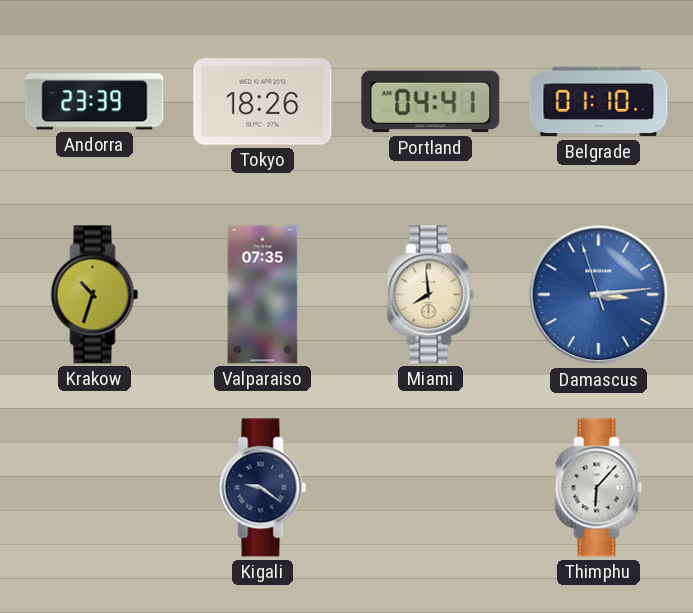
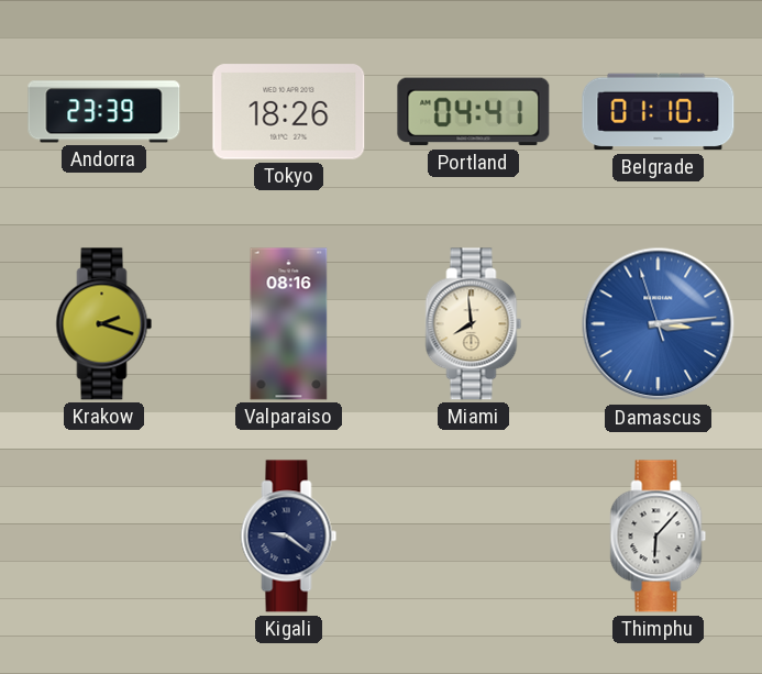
Krakow: 10:33 -> 2:18
Valparaiso: 07:35 -> 08:16
